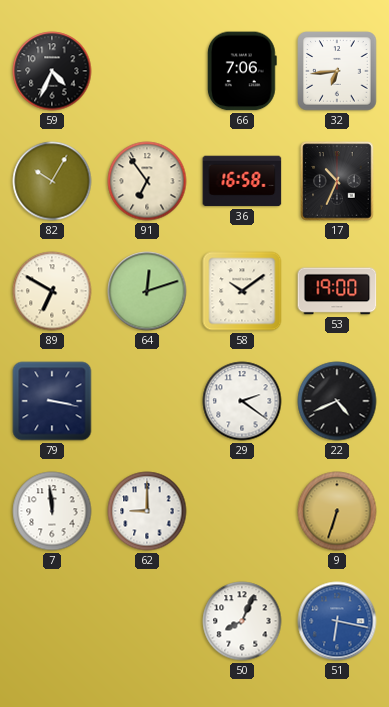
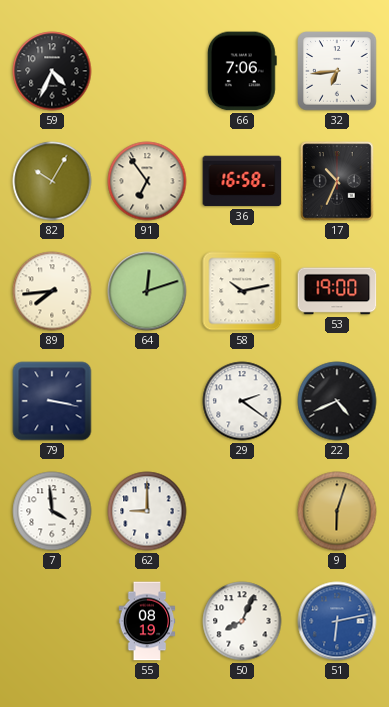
89: 6:50 -> 7:44
58: 10:09 -> 10:13
7: 11:59 -> 3:59
9: 6:33 -> 6:03
55: none -> 08:19
51: 6:17 -> 6:13
